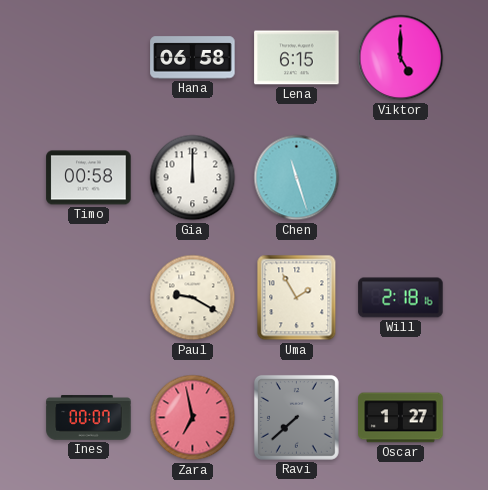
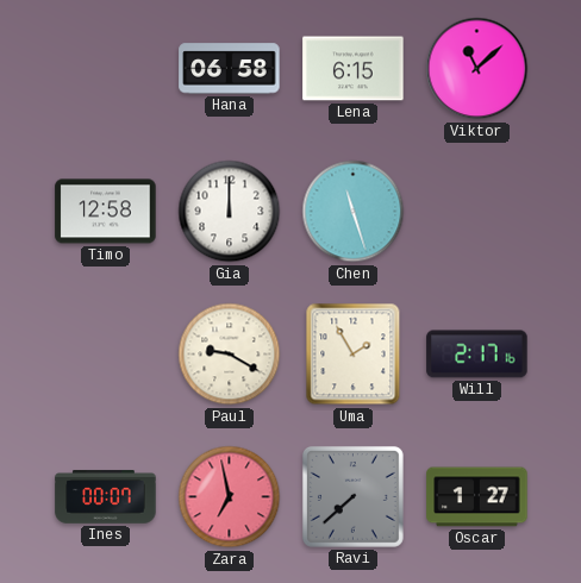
Viktor: 5:00 -> 11:08
Timo: 00:58 -> 12:58
Will: 2:18 -> 2:17
